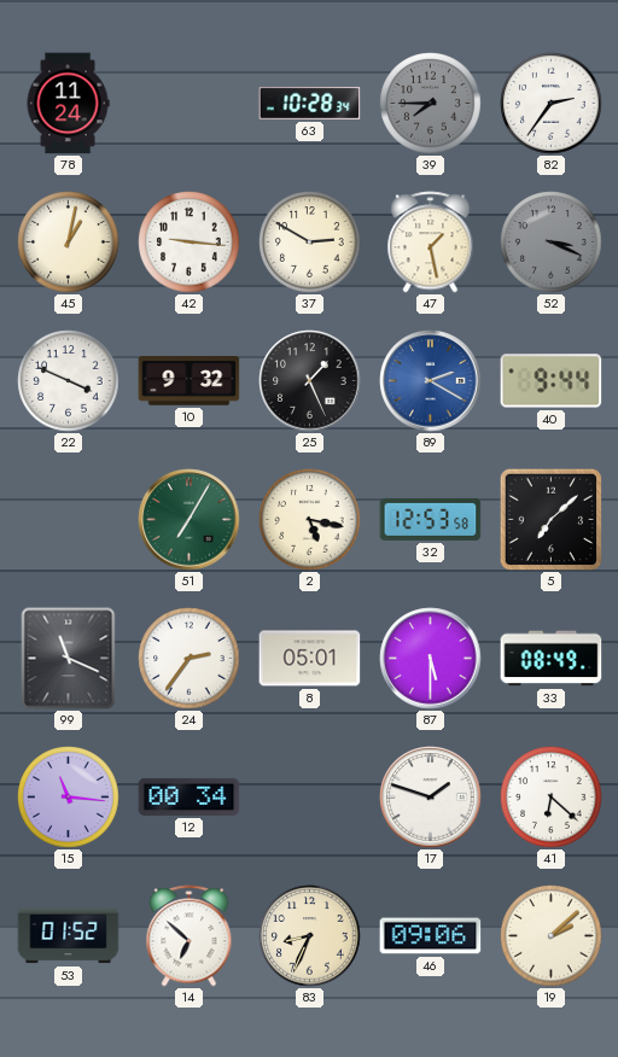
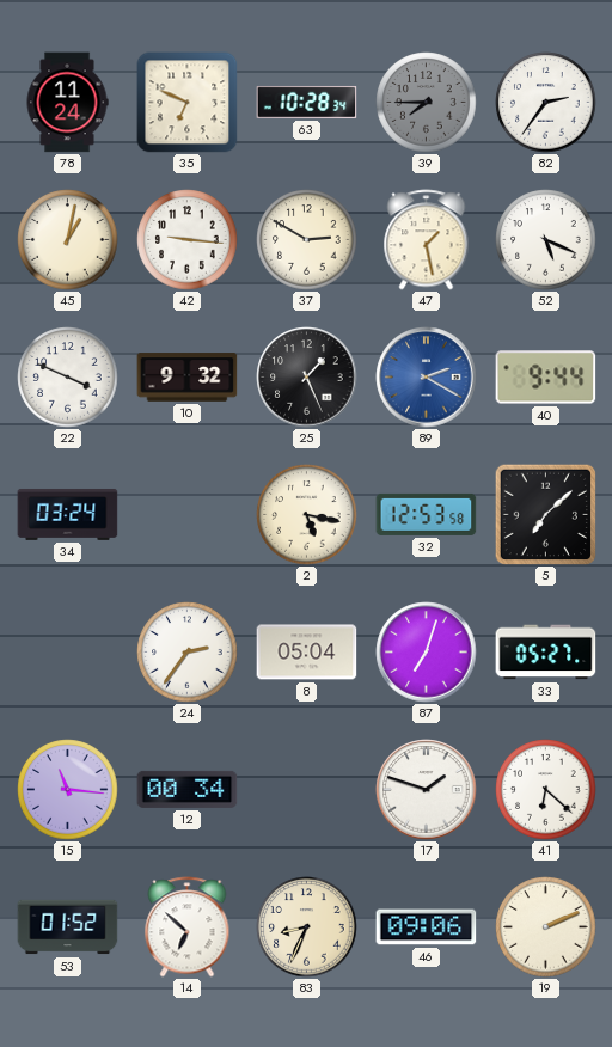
35: none -> 6:49
52: 3:19 -> 5:19
52 dial: grey -> white
34: none -> 03:24
51: 7:05 -> none
99: 11:19 -> none
8: 05:01 -> 05:04
87: 5:30 -> 7:03
33: 08:49 -> 05:27
19: 2:08 -> 2:11
